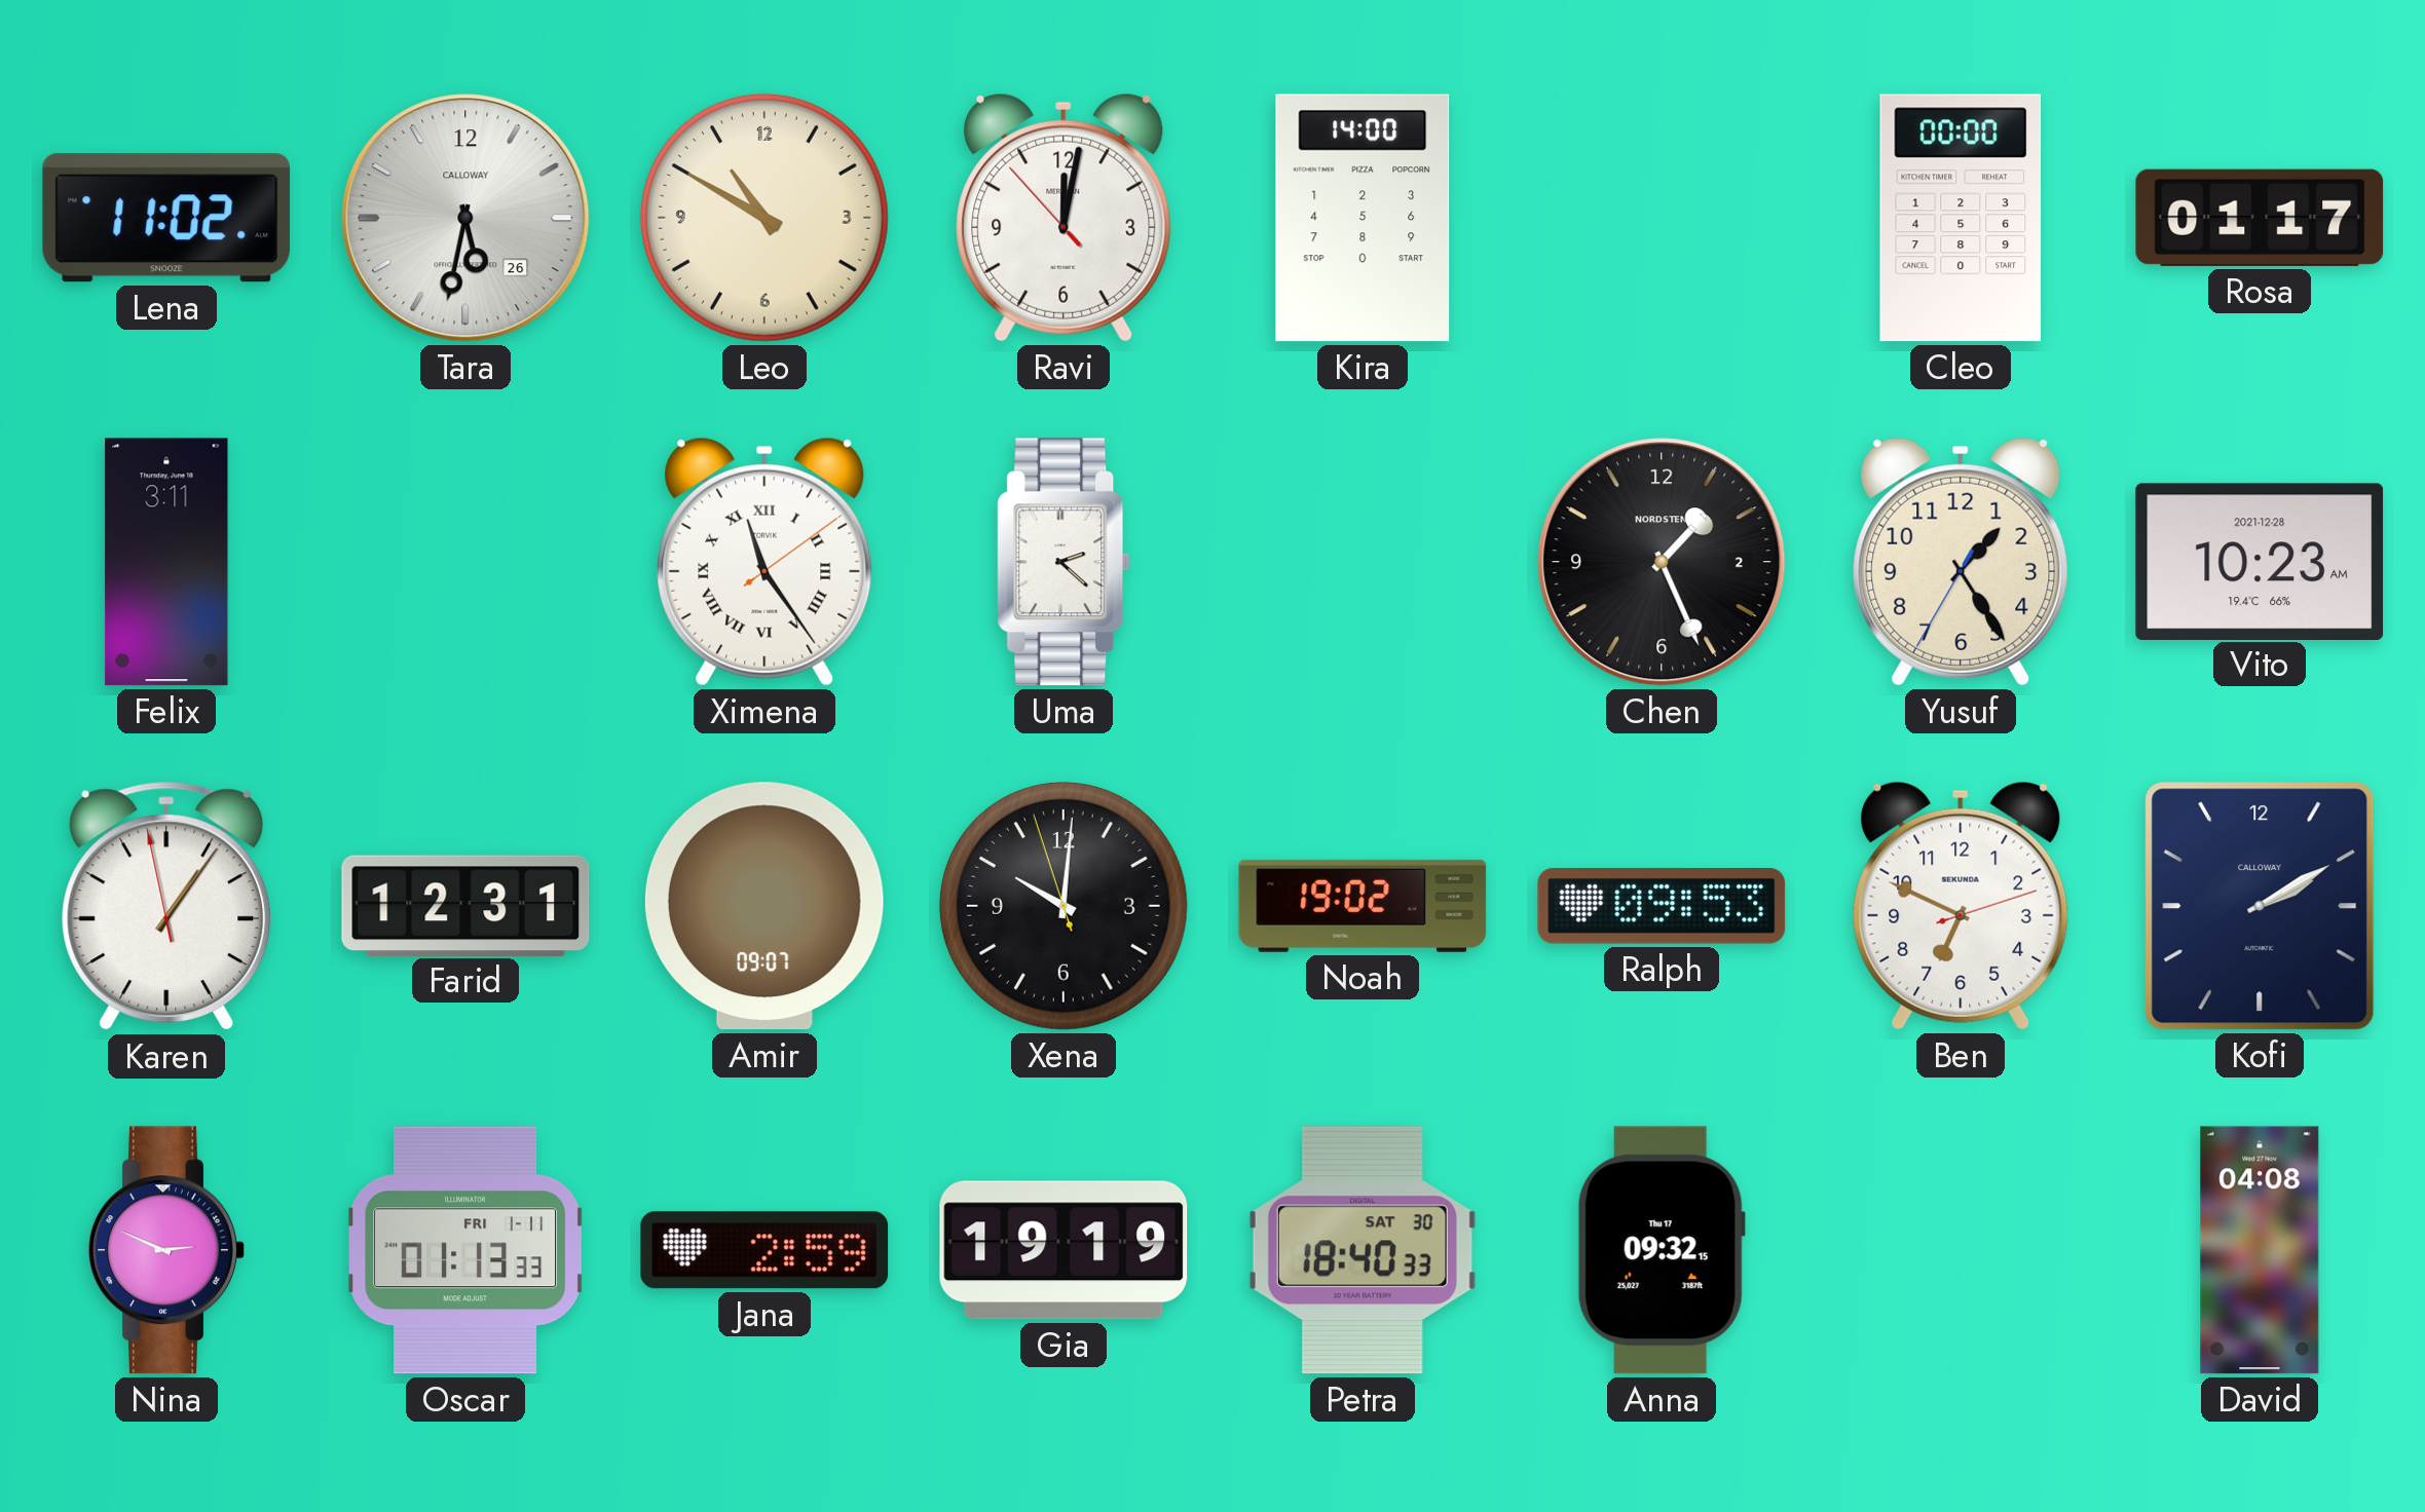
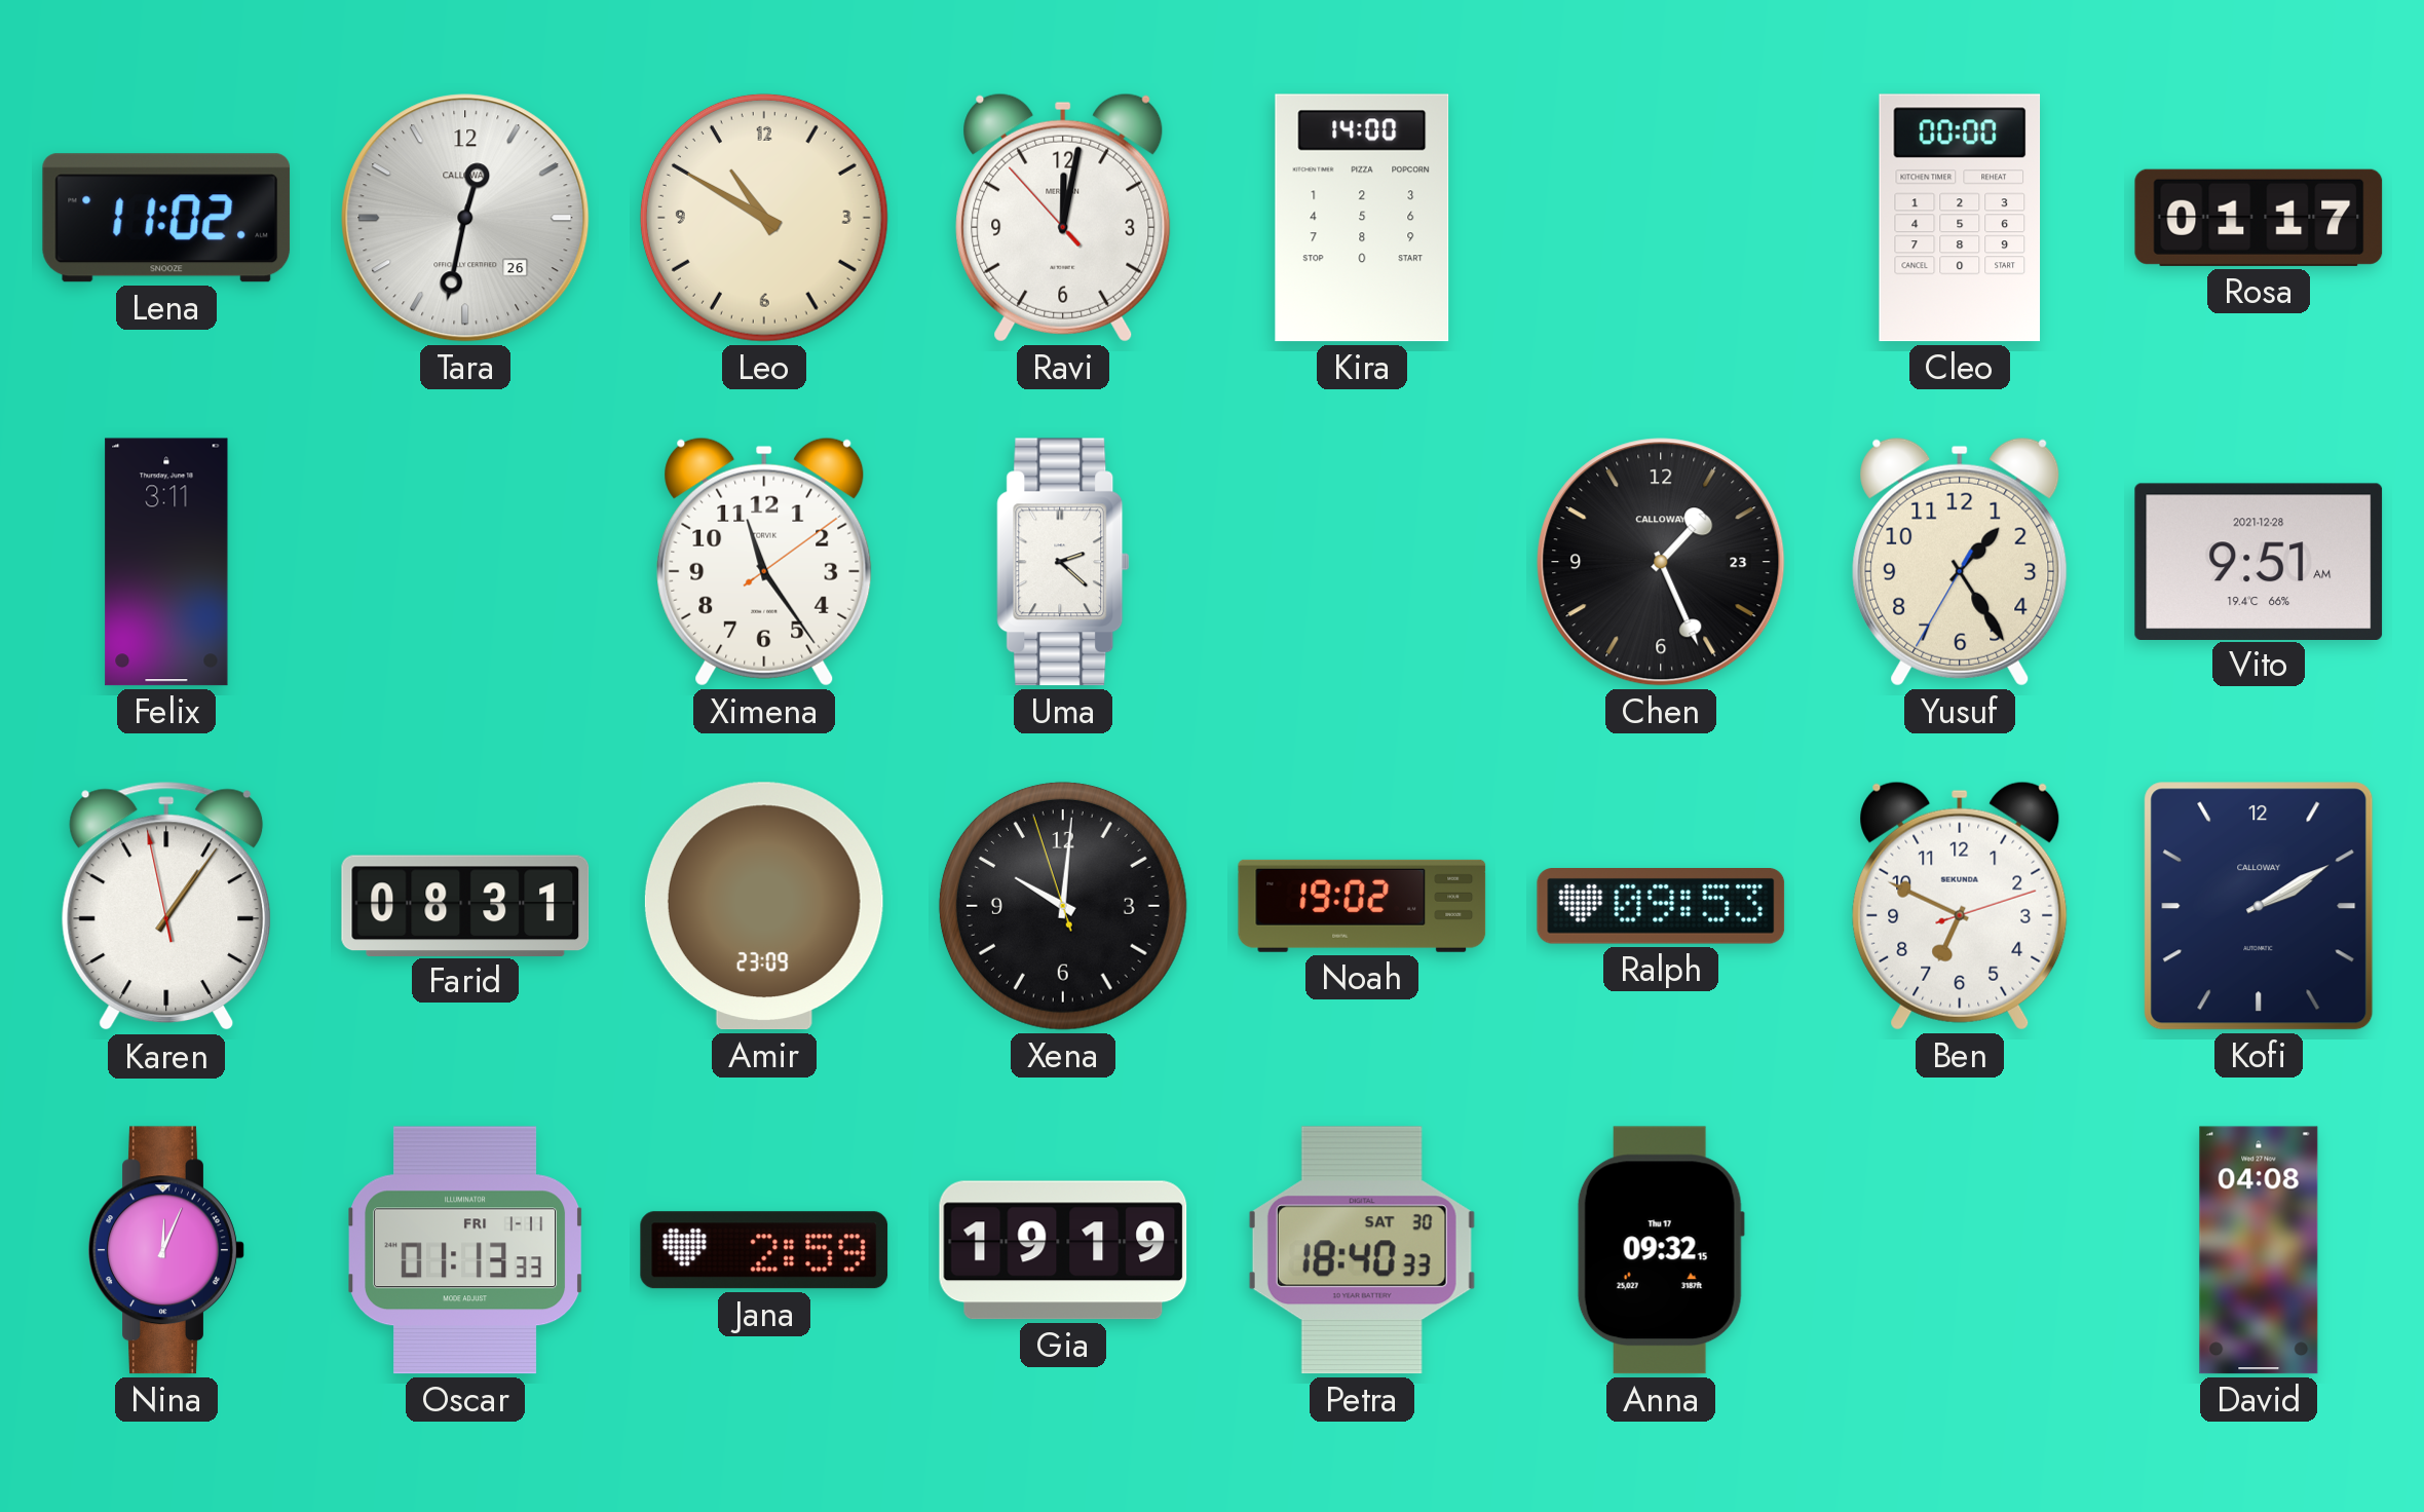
Tara: 5:32 -> 12:32
Ximena numerals: Roman -> Arabic
Chen date: 2 -> 23
Chen brand: NORDSTEN -> CALLOWAY
Vito: 10:23 -> 9:51
Farid: 12:31 -> 08:31
Amir: 09:07 -> 23:09
Nina: 2:49 -> 12:04
